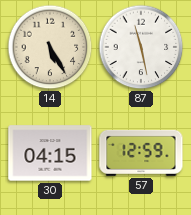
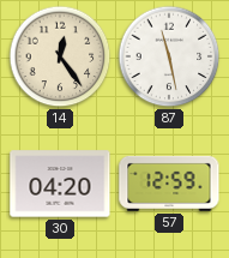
14: 5:25 -> 12:24
30: 04:15 -> 04:20
